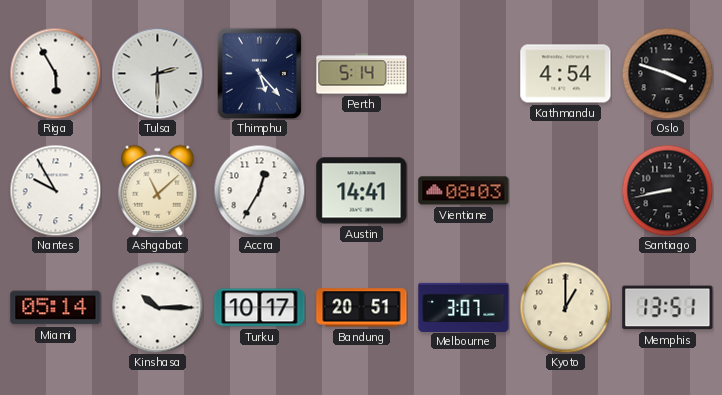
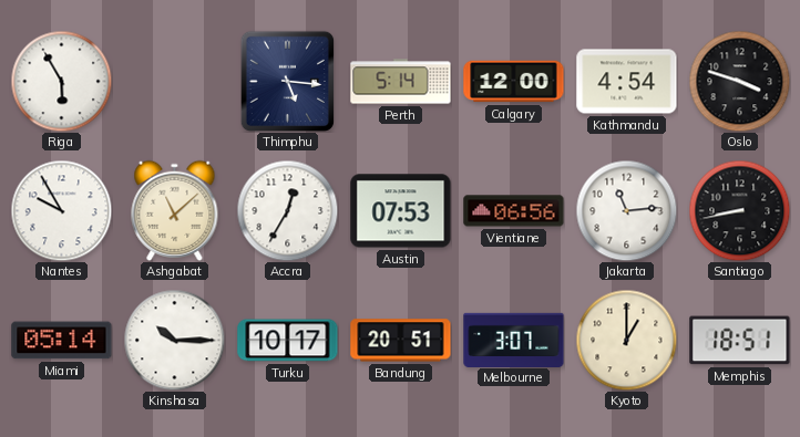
Tulsa: 2:30 -> none
Thimphu: 5:23 -> 5:16
Calgary: none -> 12:00
Austin: 14:41 -> 07:53
Vientiane: 08:03 -> 06:56
Jakarta: none -> 11:14
Memphis: 13:51 -> 18:51
